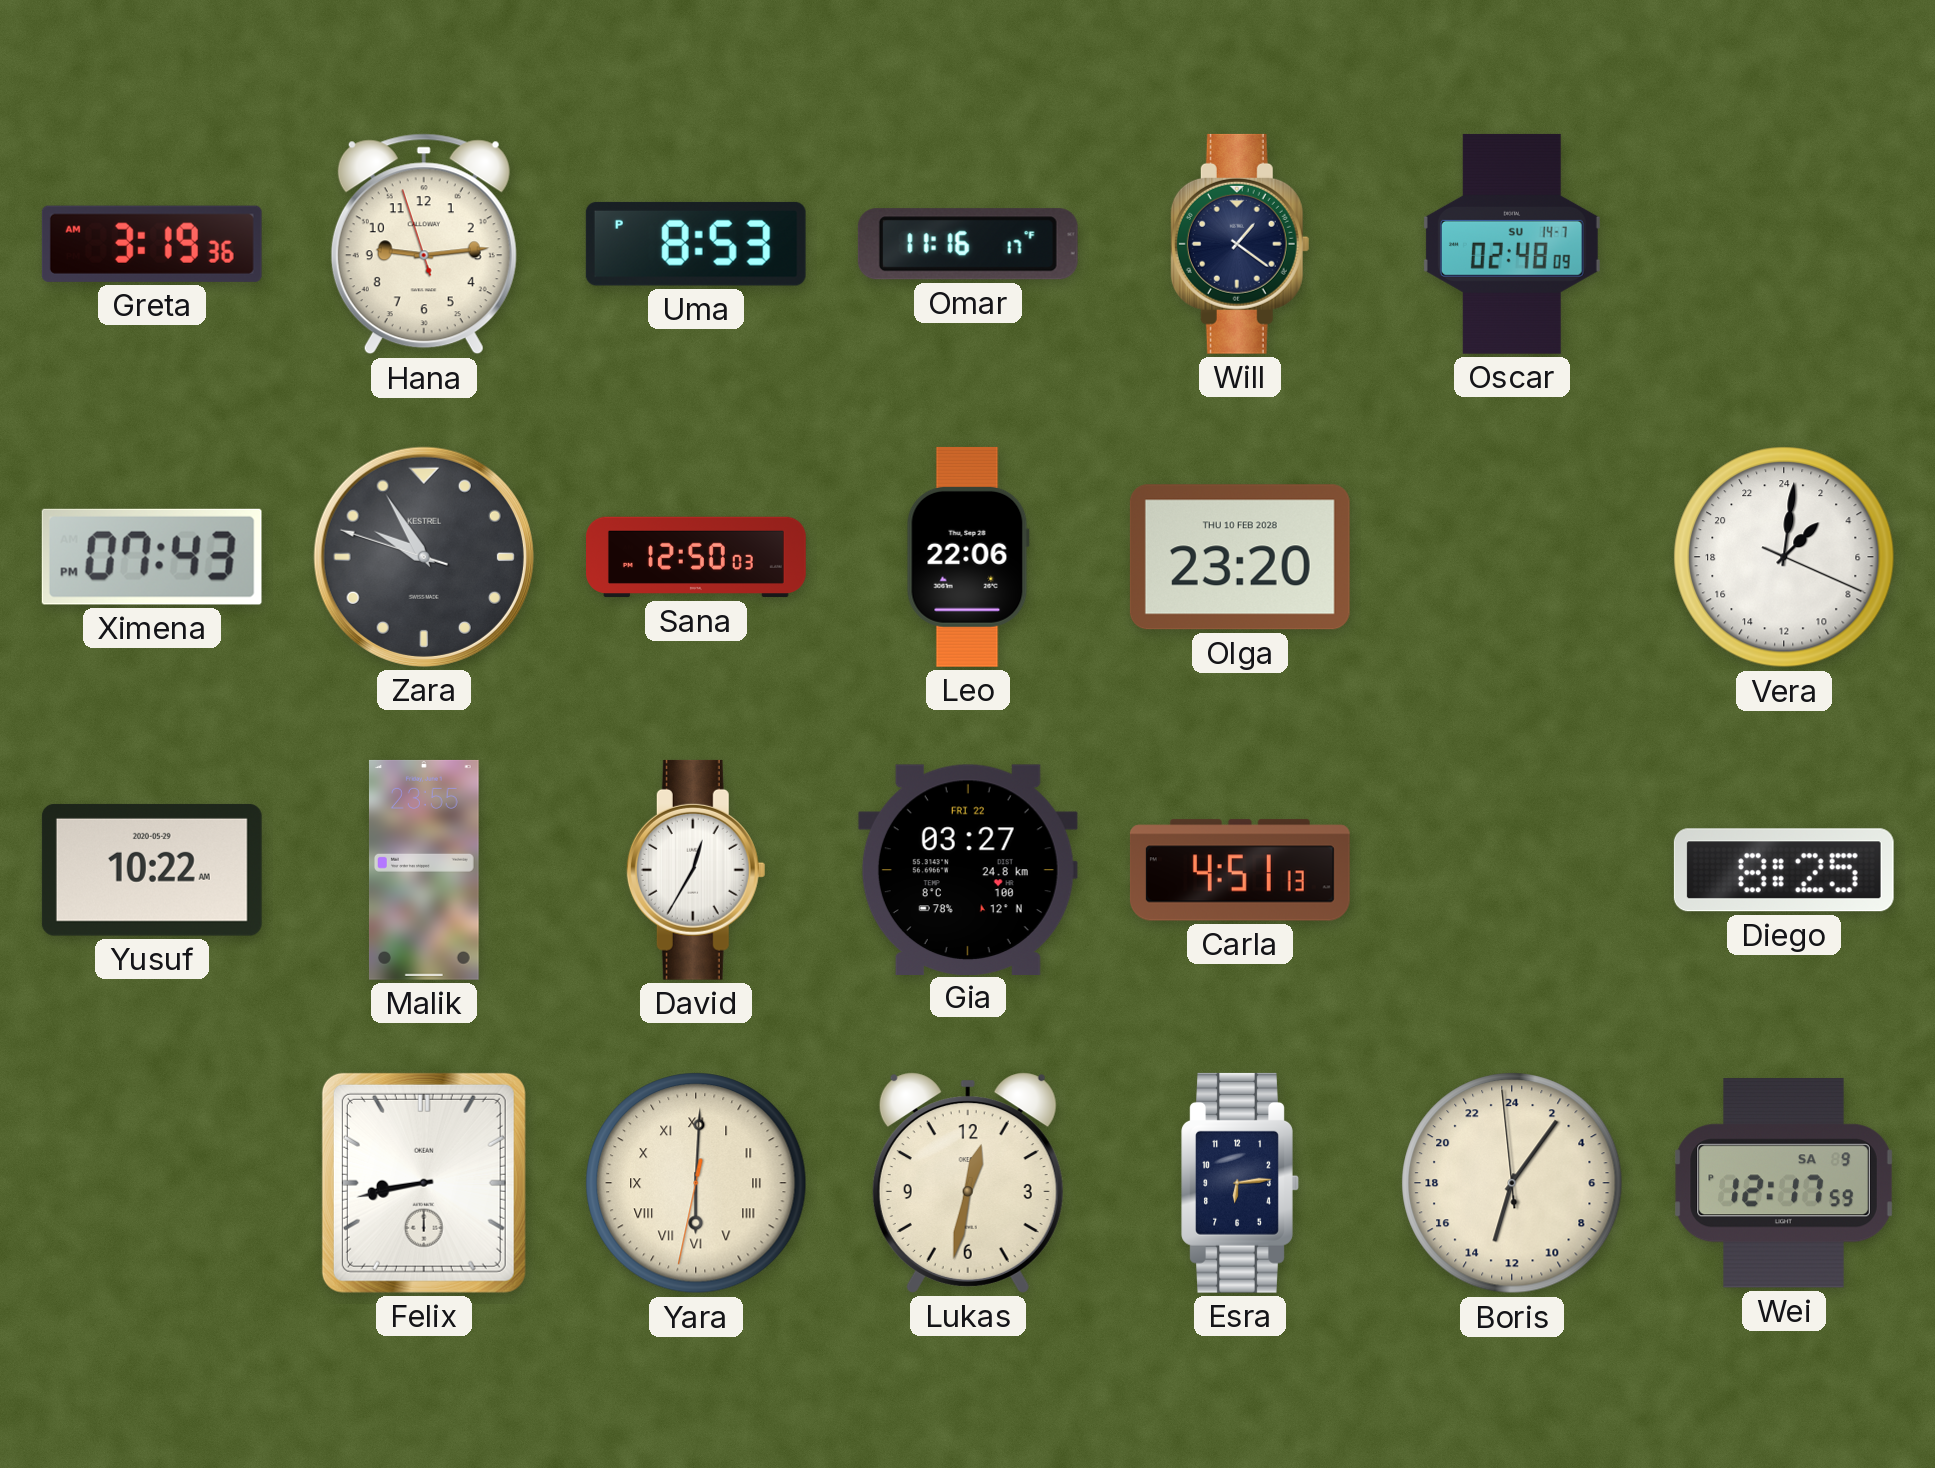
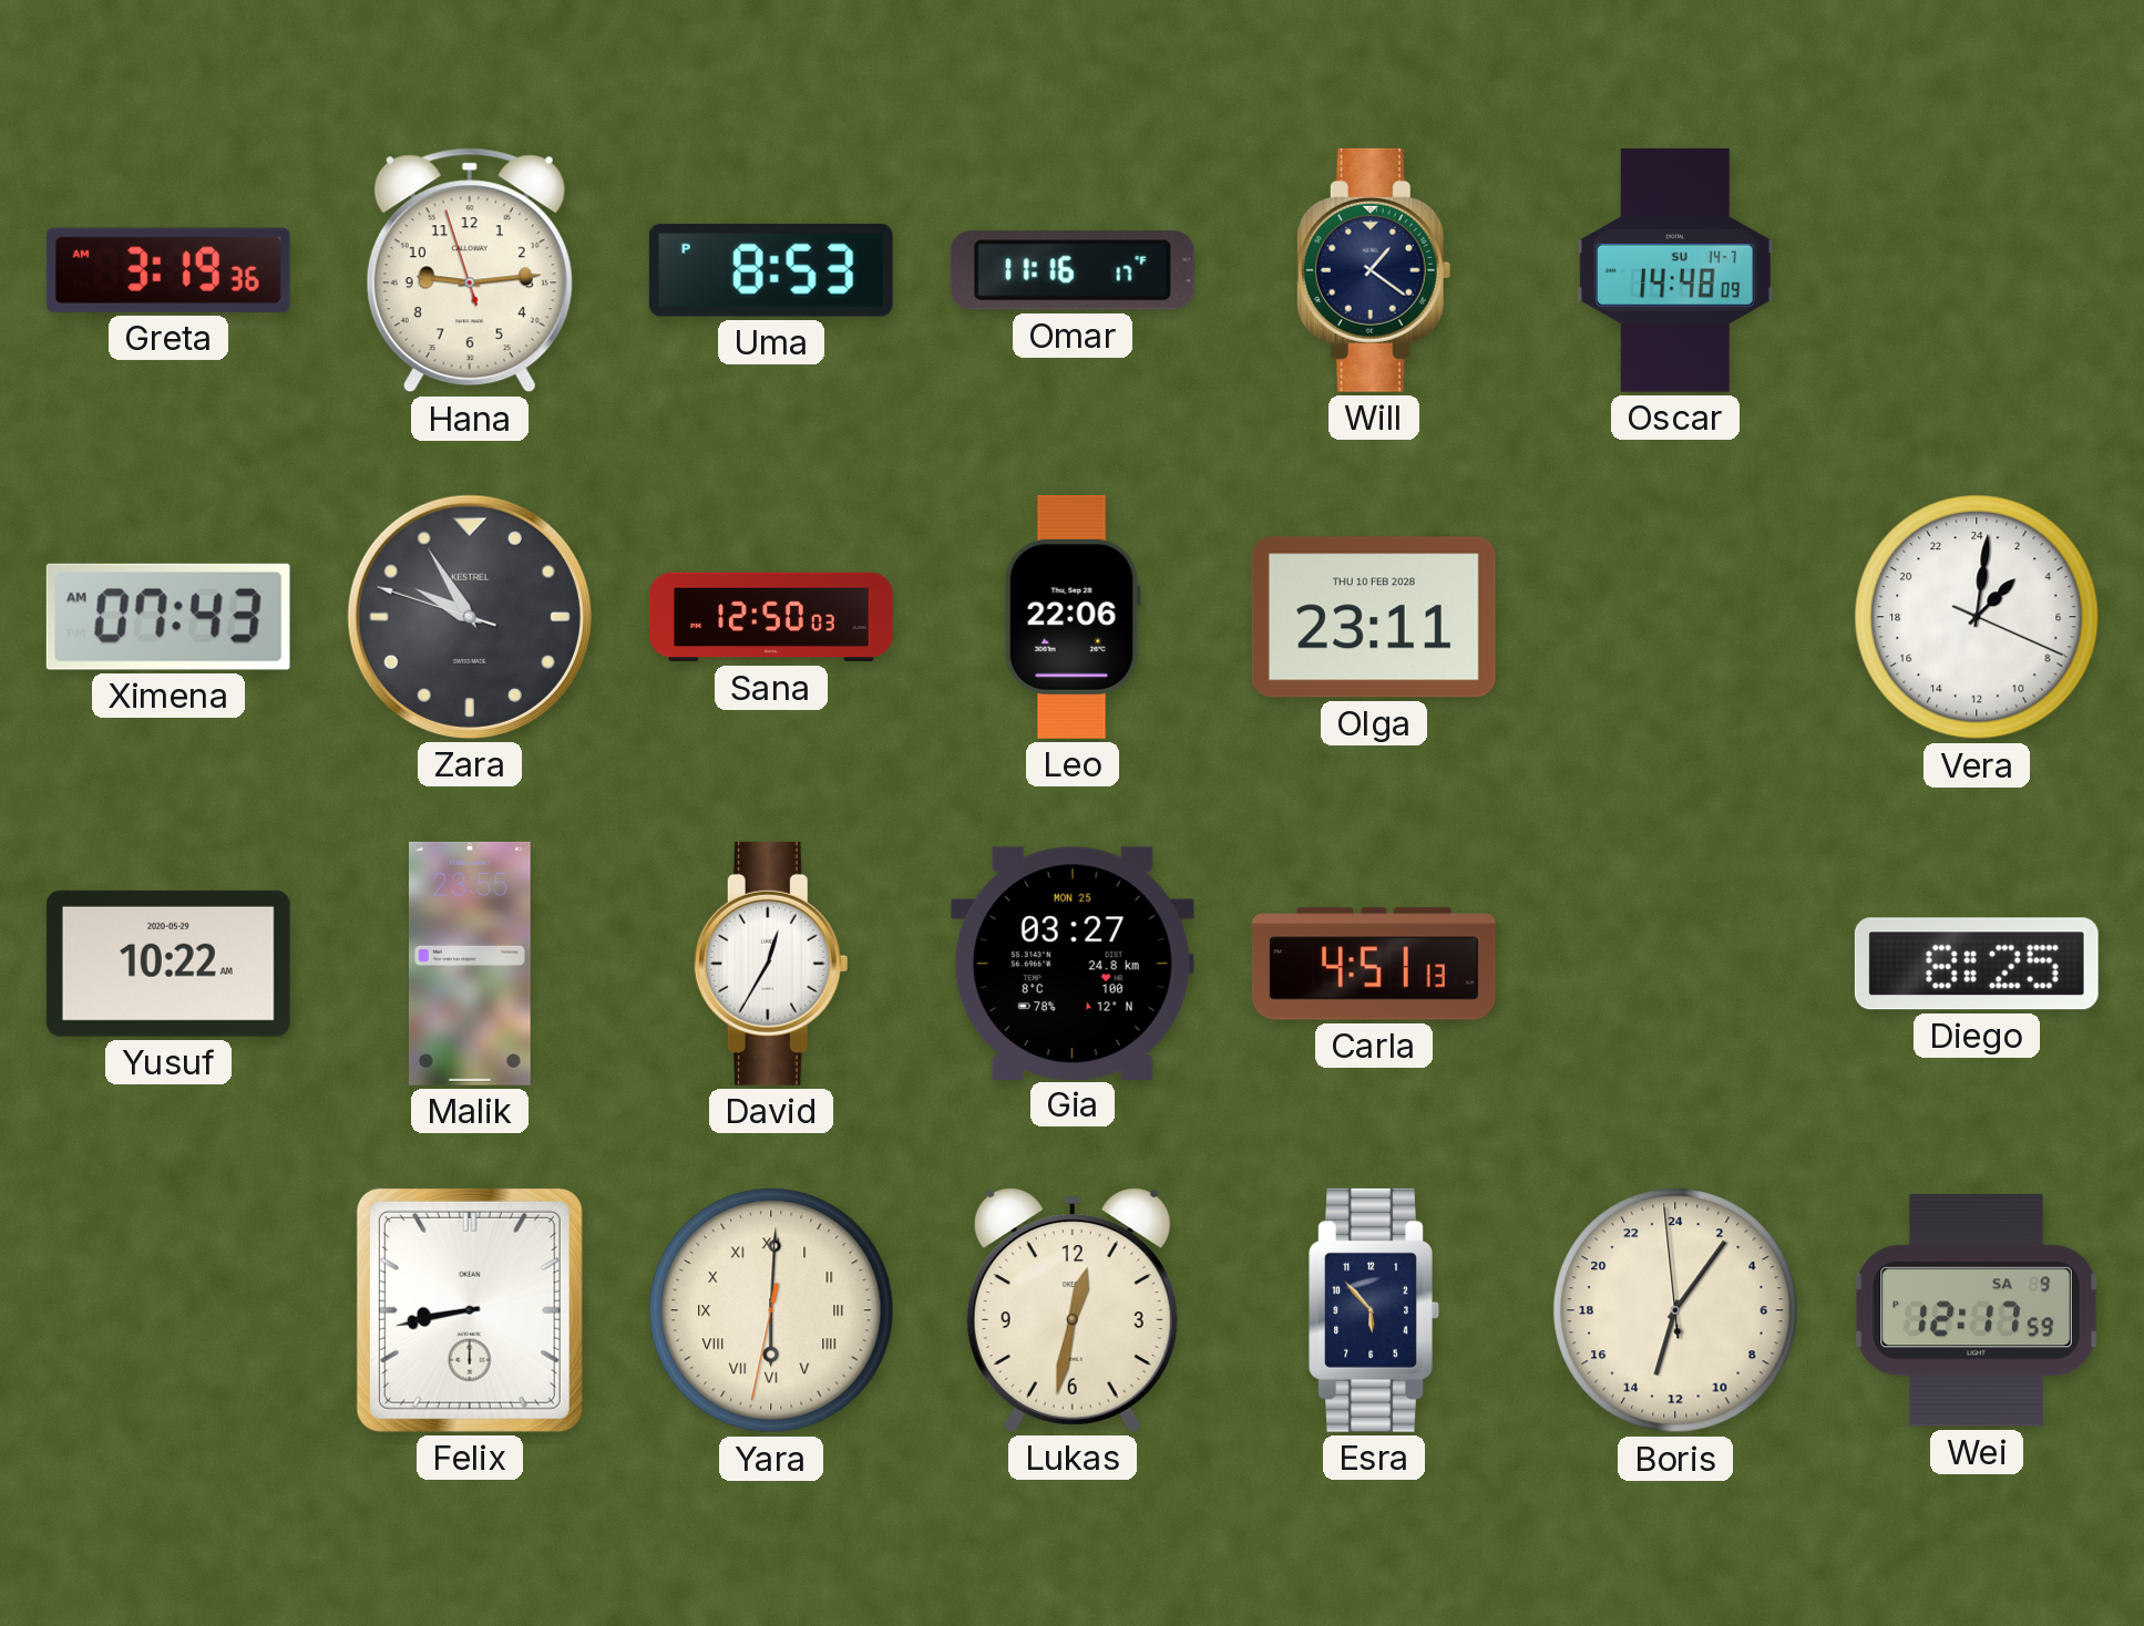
Oscar: 02:48 -> 14:48
Ximena: 07:43 PM -> 07:43 AM
Olga: 23:20 -> 23:11
Gia date: FRI 22 -> MON 25
Esra: 6:14 -> 5:53
